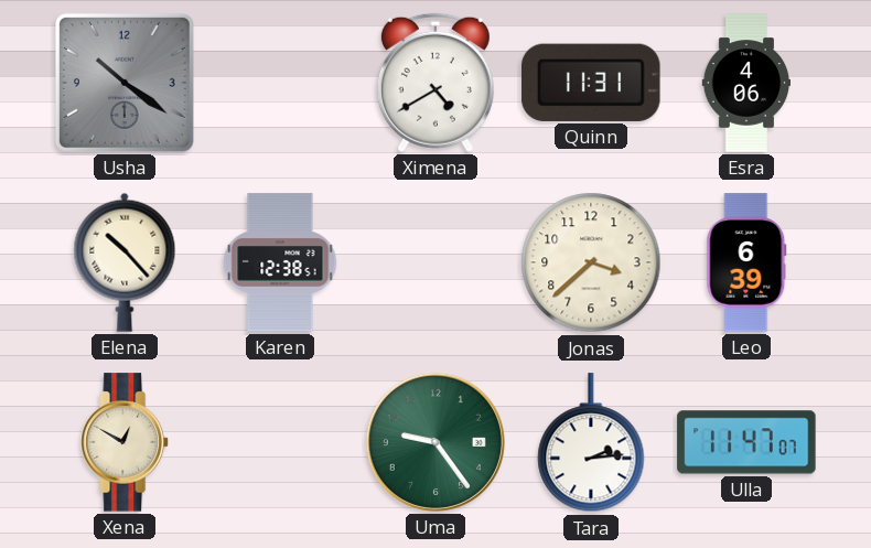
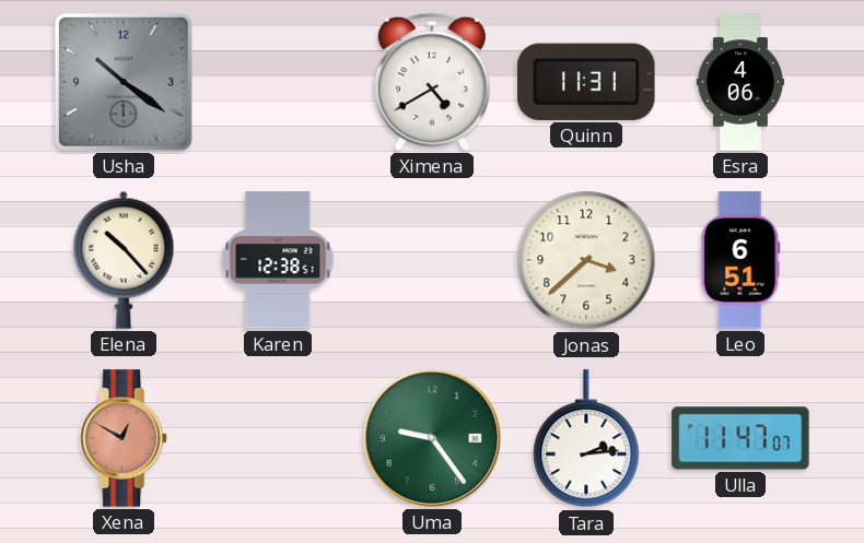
Leo: 6:39 -> 6:51
Xena dial: cream -> salmon
